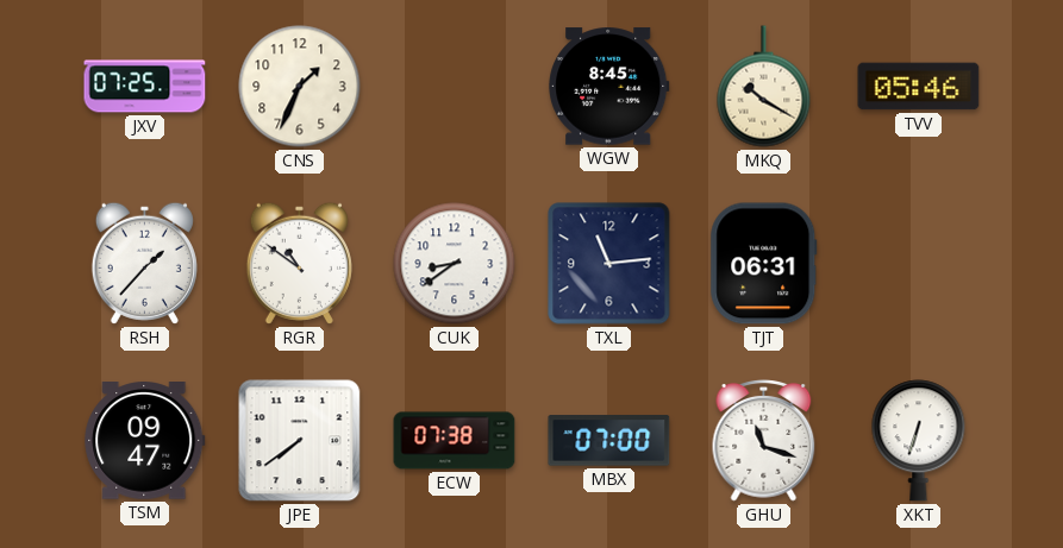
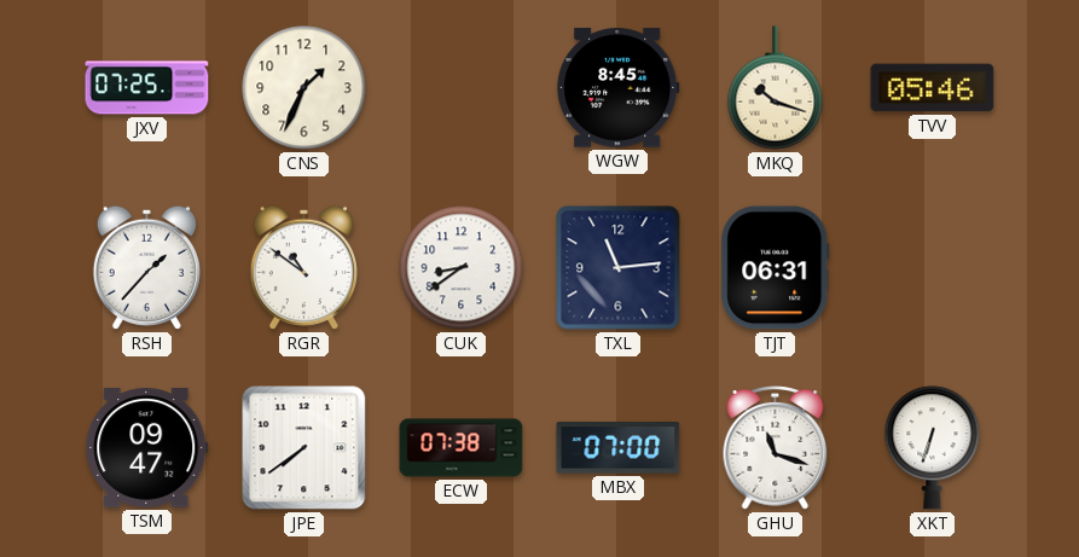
MKQ: 10:20 -> 10:18
